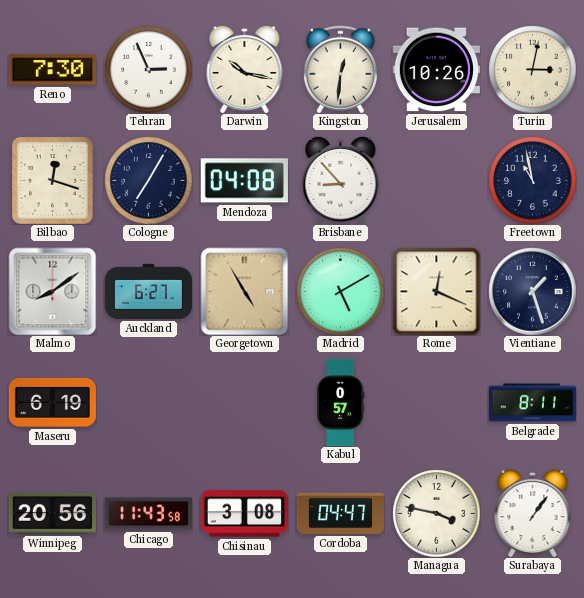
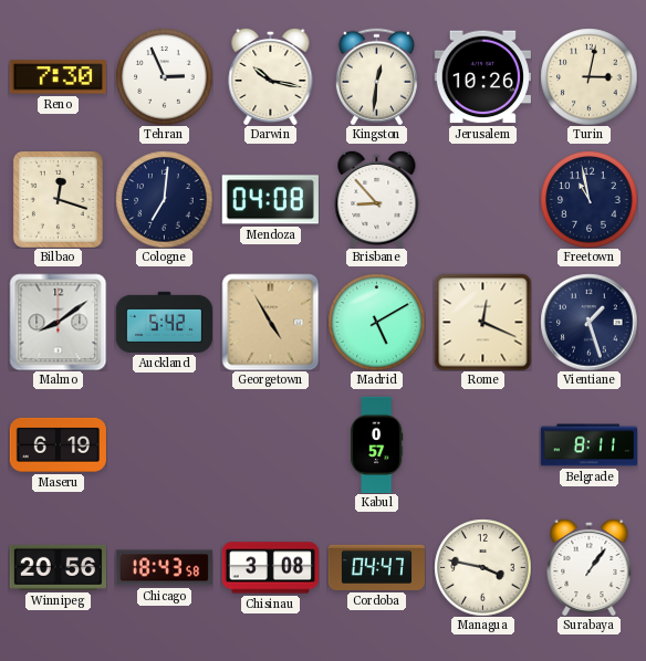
Cologne: 7:05 -> 7:01
Auckland: 6:27 -> 5:42
Chicago: 11:43 -> 18:43
